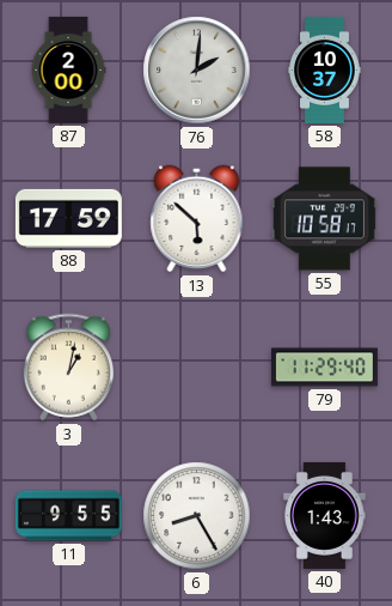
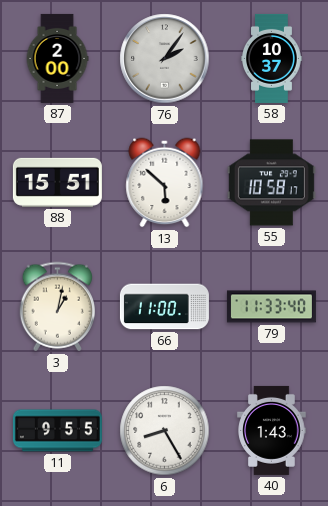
76: 2:01 -> 2:06
88: 17:59 -> 15:51
66: none -> 11:00
79: 11:29 -> 11:33
